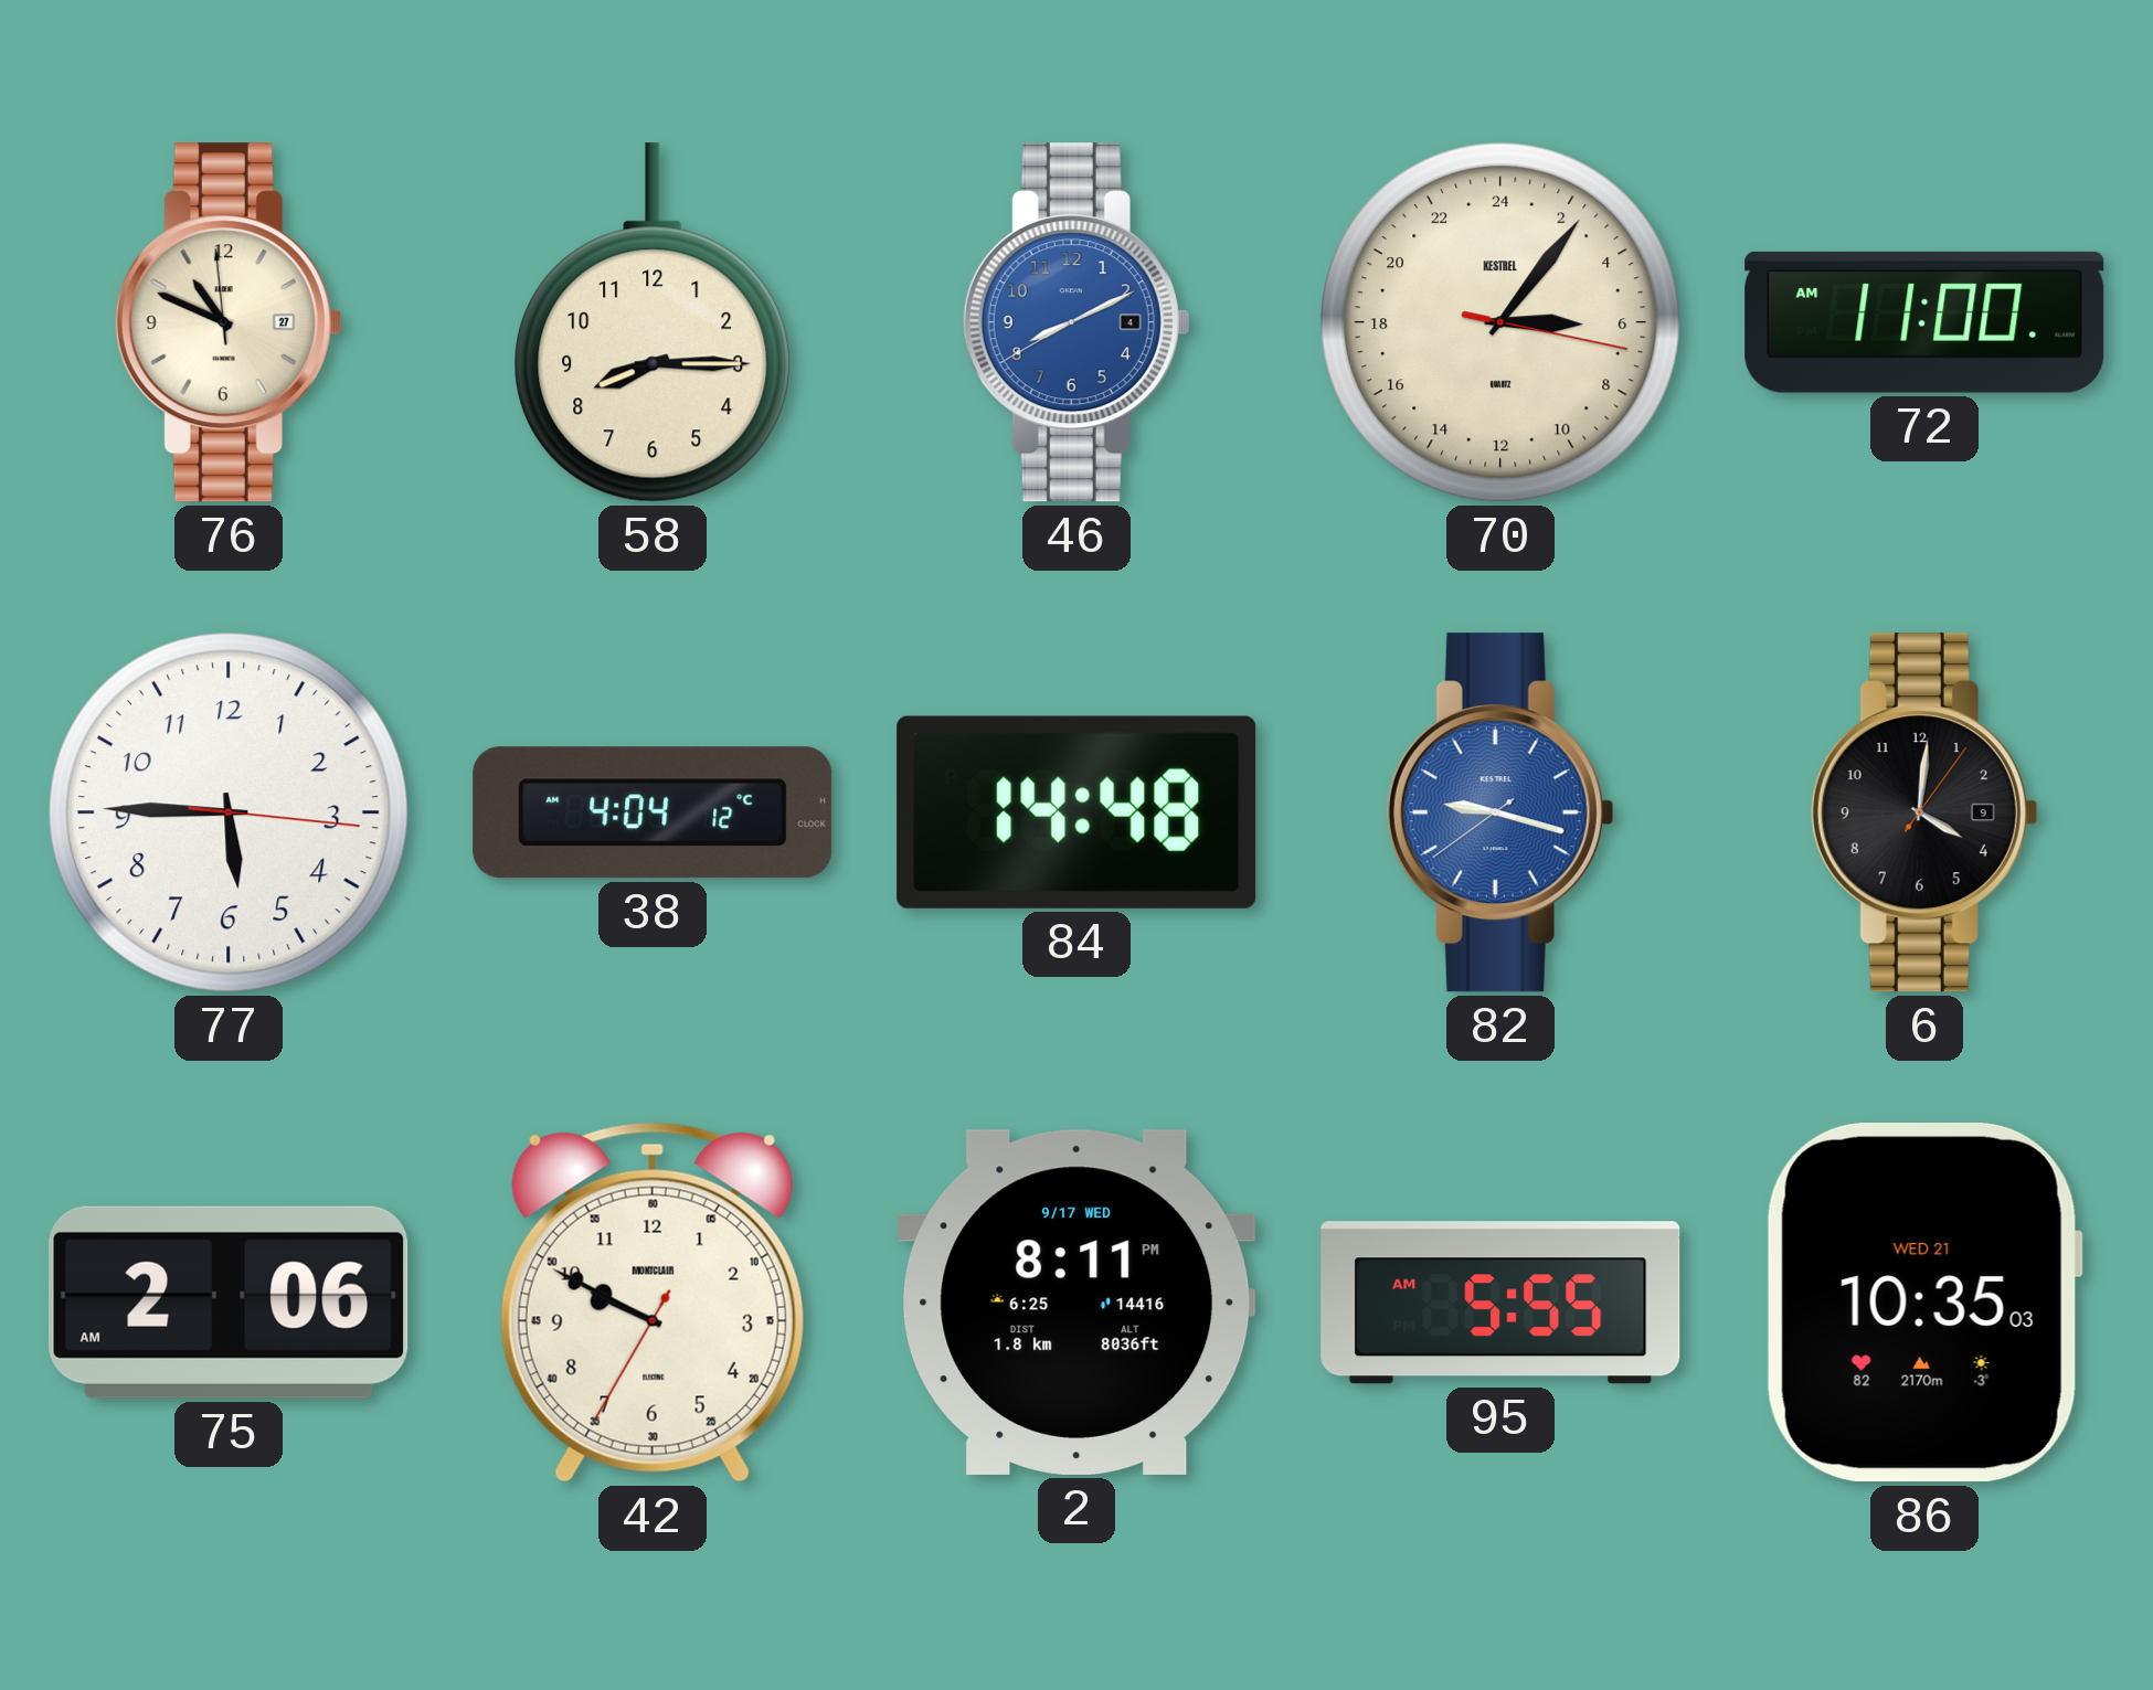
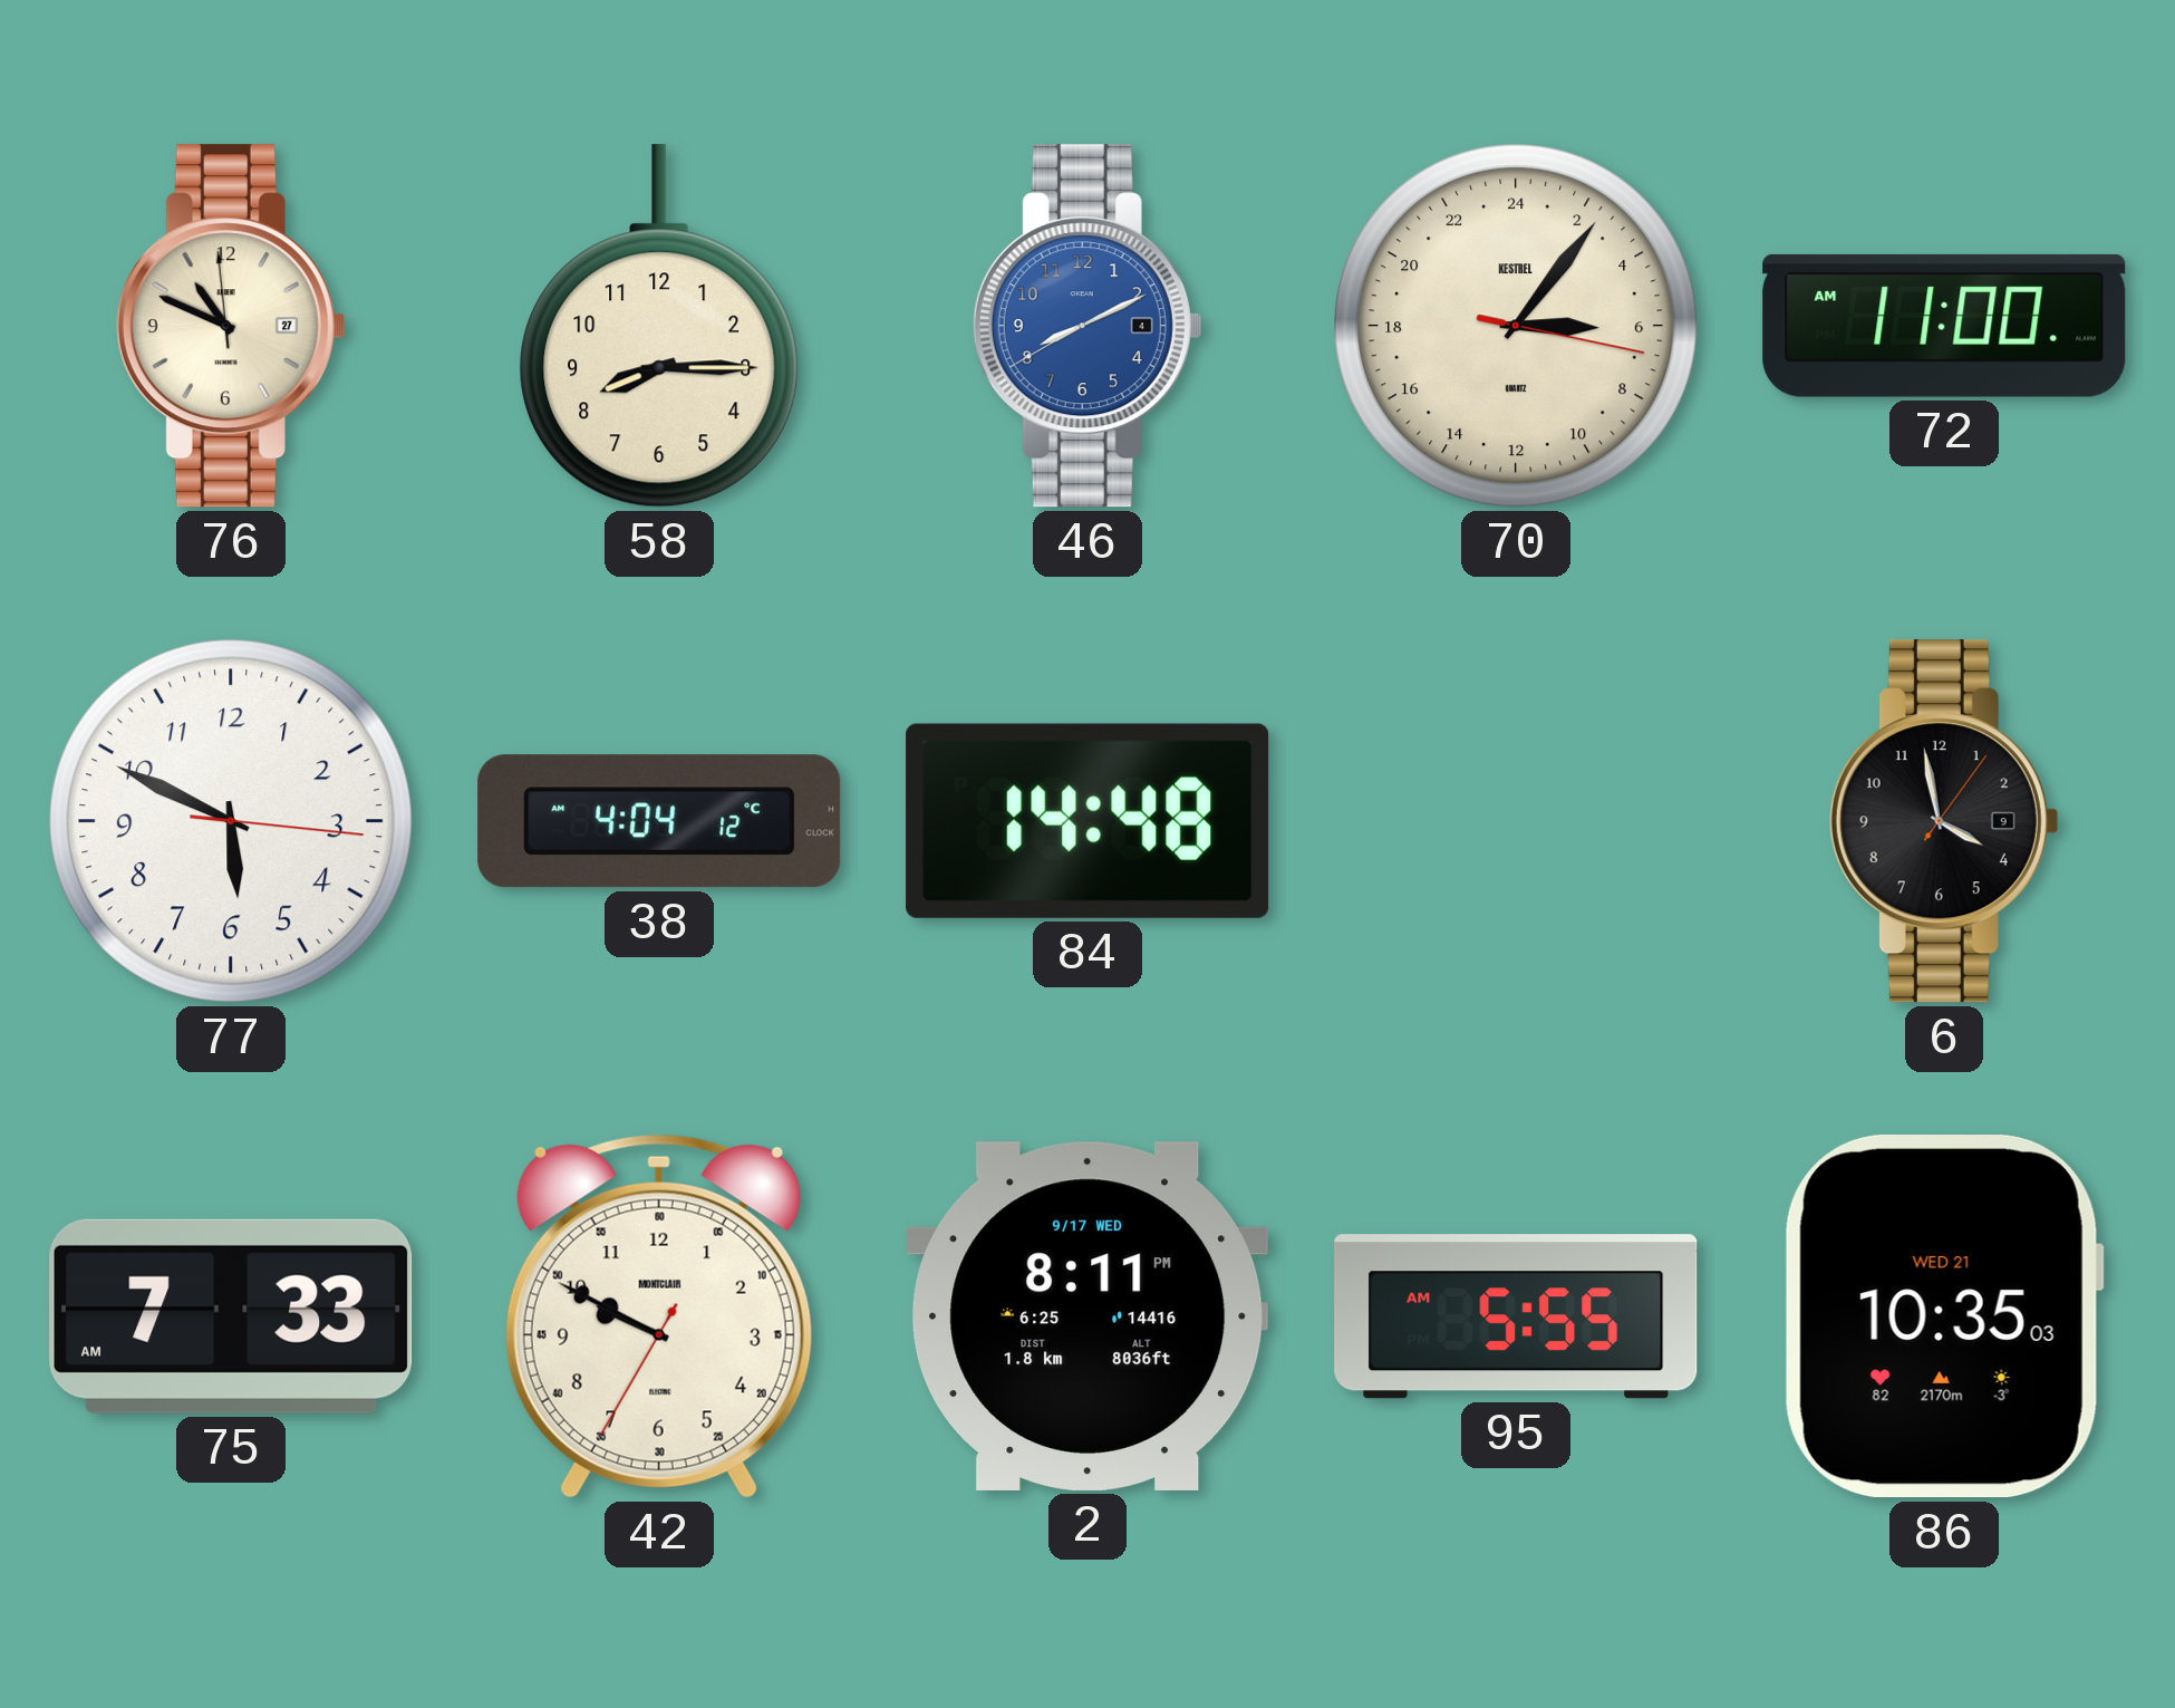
77: 5:45 -> 5:49
82: 9:17 -> none
6: 4:01 -> 3:58
75: 2:06 -> 7:33
